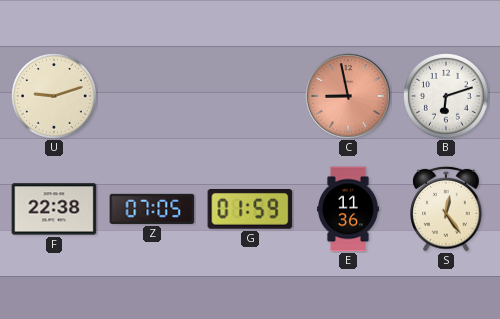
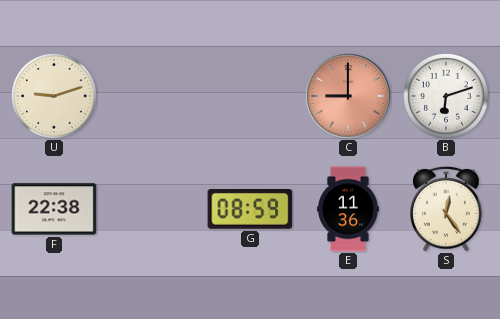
C: 8:58 -> 9:00
Z: 07:05 -> none
G: 01:59 -> 08:59
